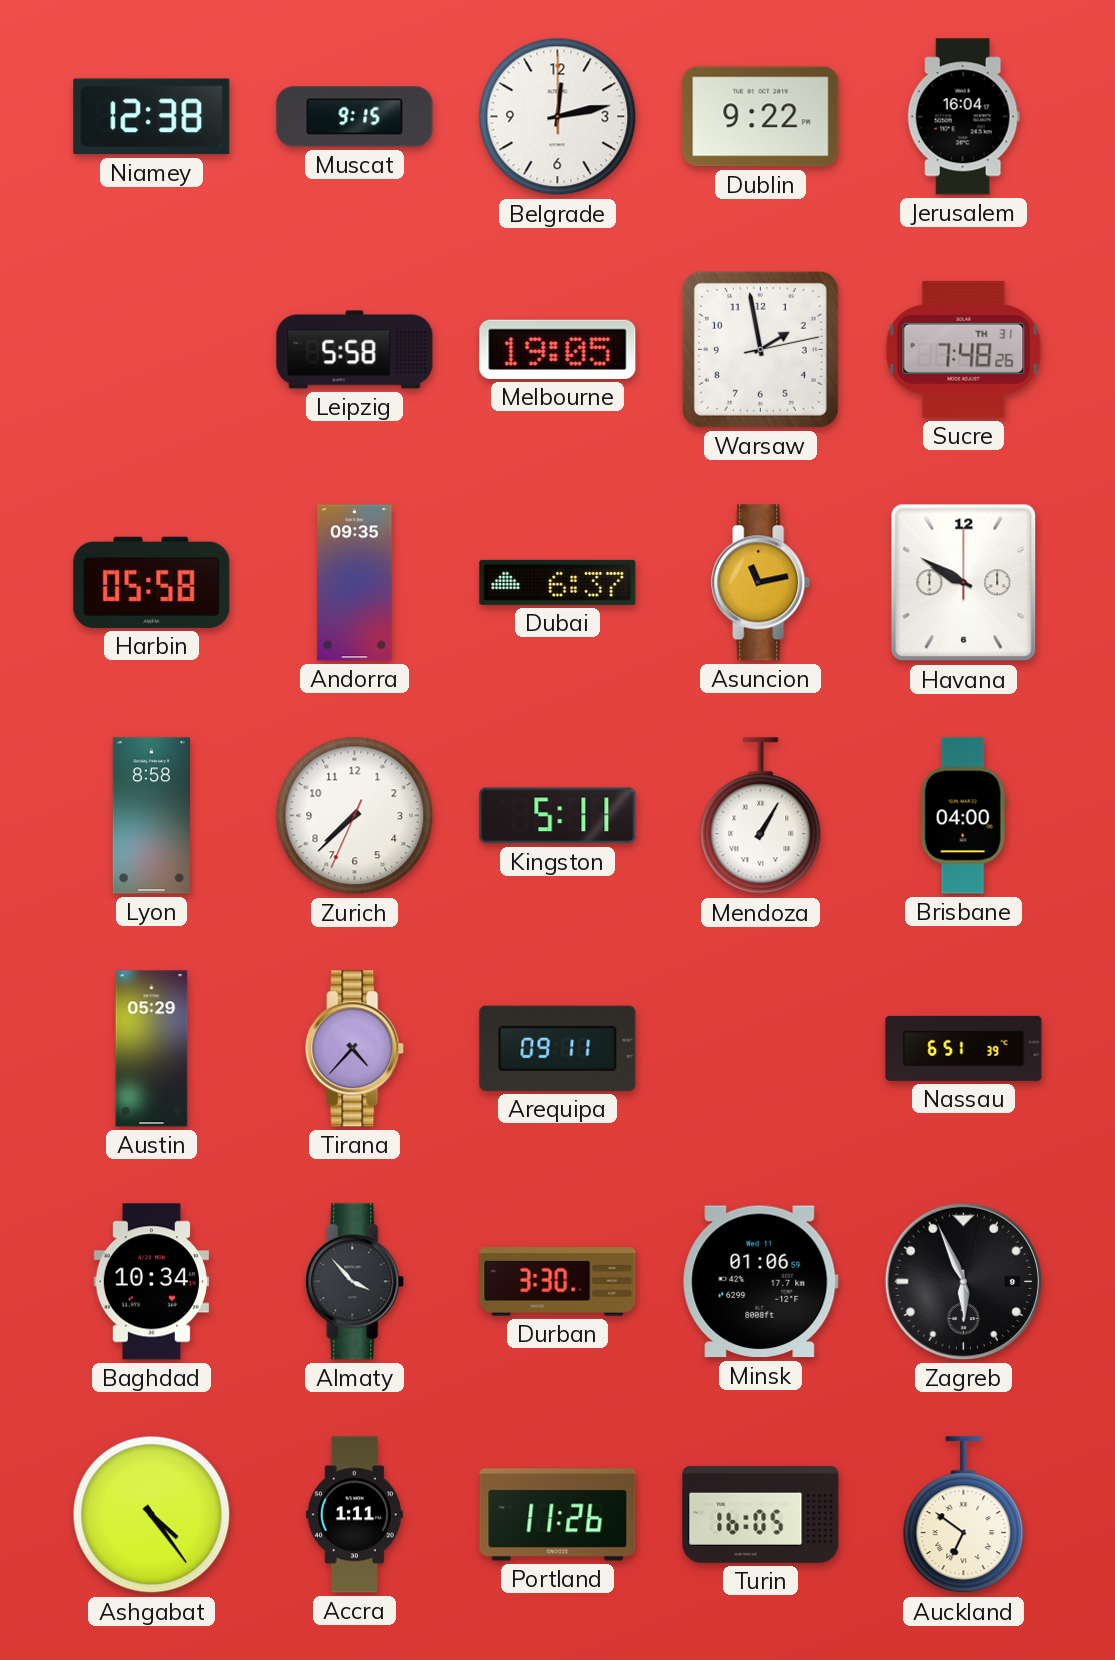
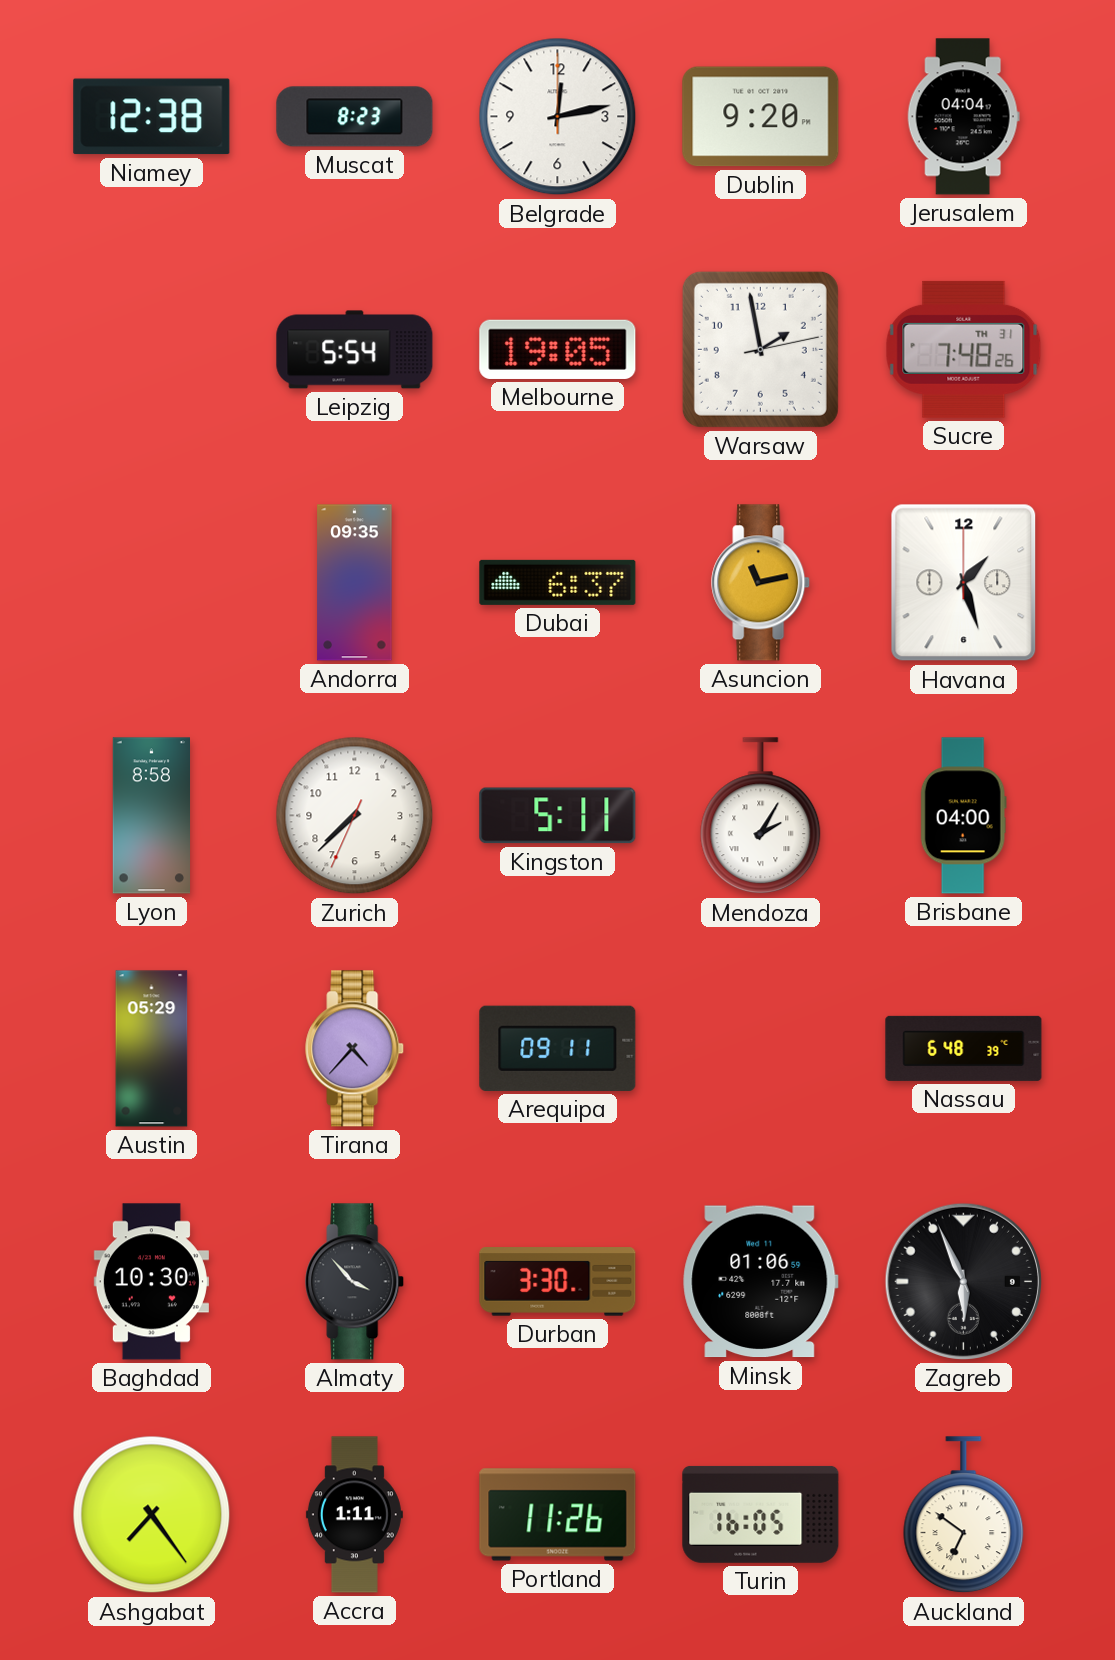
Muscat: 9:15 -> 8:23
Dublin: 9:22 -> 9:20
Jerusalem: 16:04 -> 04:04
Leipzig: 5:58 -> 5:54
Harbin: 05:58 -> none
Havana: 9:50 -> 1:27
Mendoza: 1:05 -> 2:05
Nassau: 6:51 -> 6:48
Baghdad: 10:34 -> 10:30
Ashgabat: 4:24 -> 7:24
